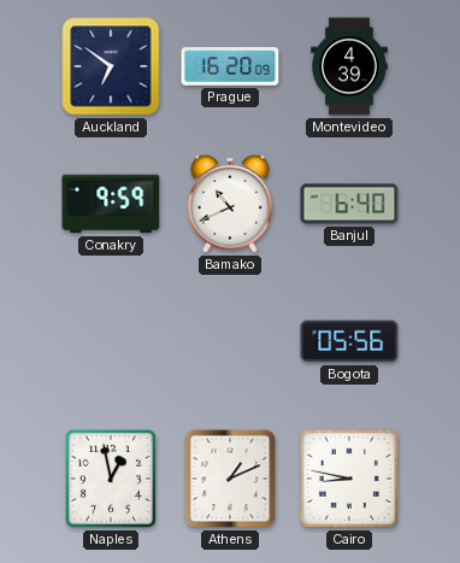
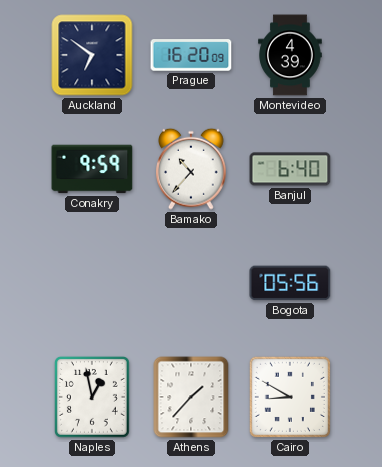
Bamako: 10:41 -> 10:37
Athens: 1:11 -> 1:37
Cairo: 8:47 -> 8:50
